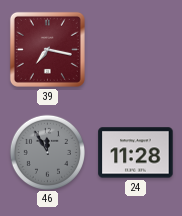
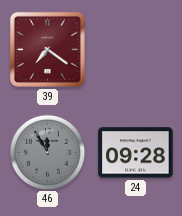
39: 7:17 -> 7:21
24: 11:28 -> 09:28
